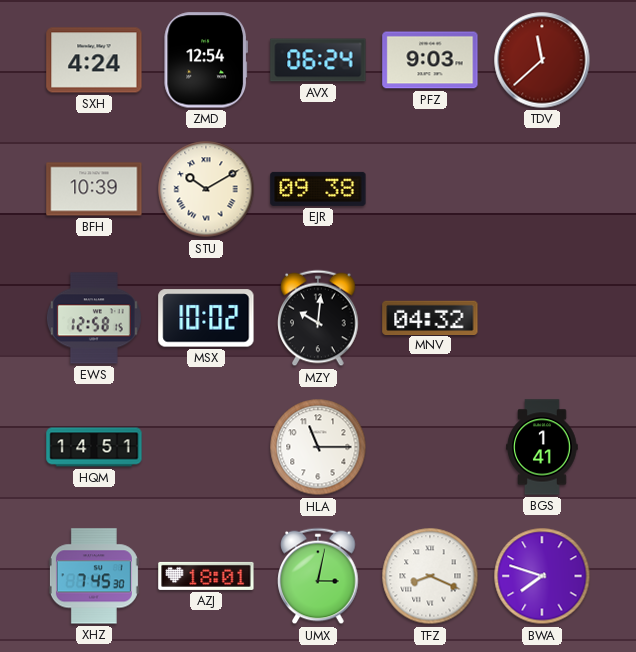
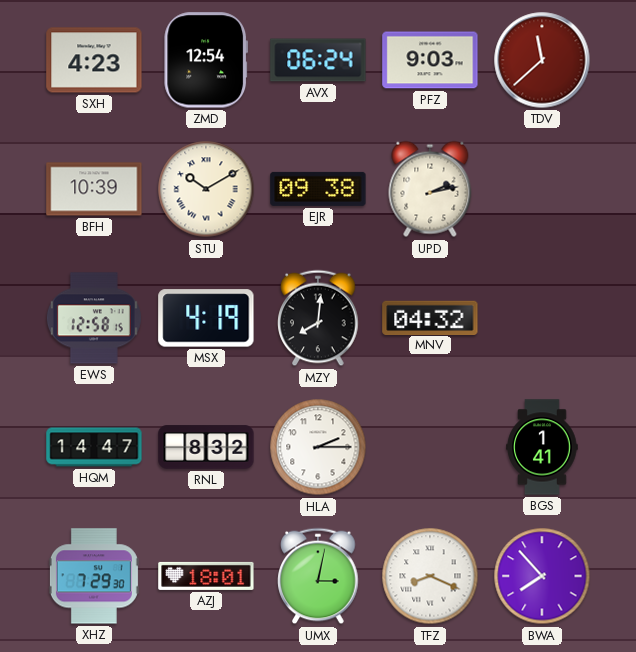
SXH: 4:24 -> 4:23
UPD: none -> 2:13
MSX: 10:02 -> 4:19
MZY: 10:01 -> 8:01
HQM: 14:51 -> 14:47
RNL: none -> 8:32
HLA: 11:15 -> 2:15
XHZ: 7:45 -> 7:29
BWA: 7:48 -> 7:53
